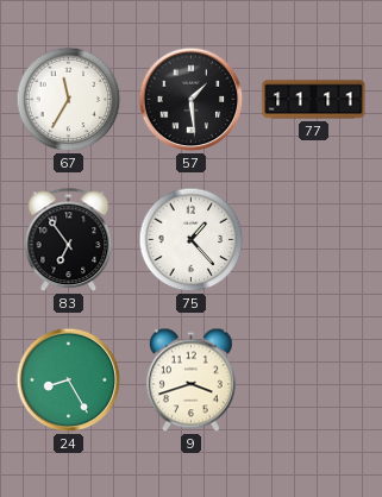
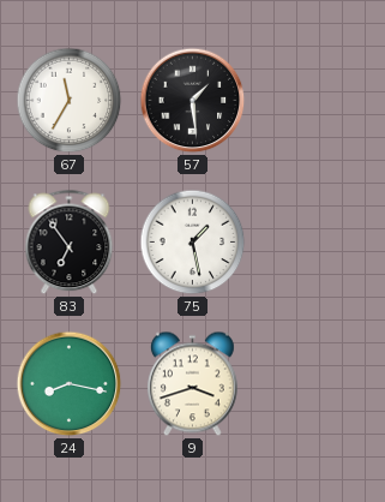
77: 11:11 -> none
75: 1:23 -> 1:28
24: 8:25 -> 8:17
